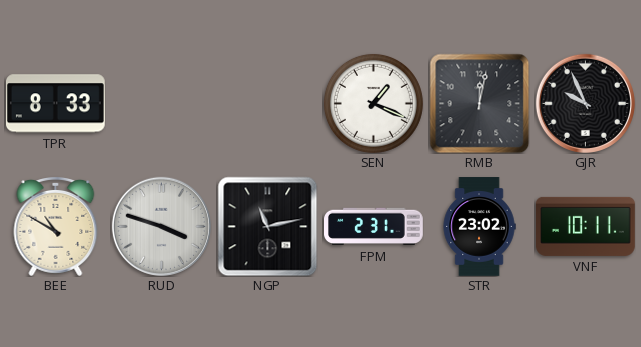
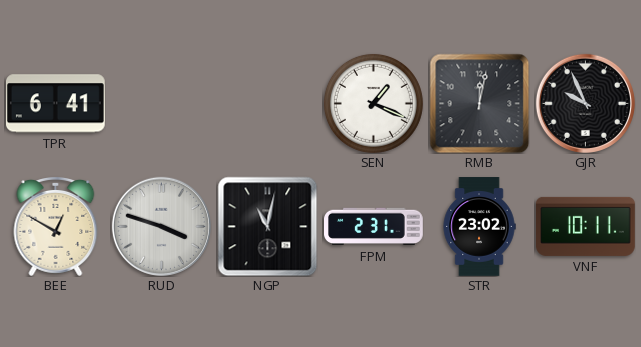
TPR: 8:33 -> 6:41
BEE: 10:50 -> 12:50
NGP: 11:13 -> 11:02
